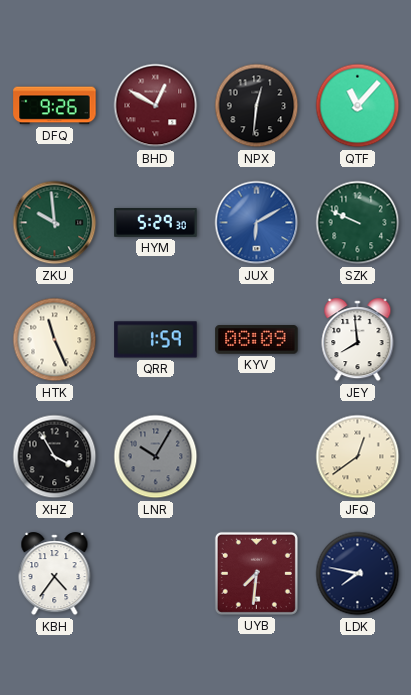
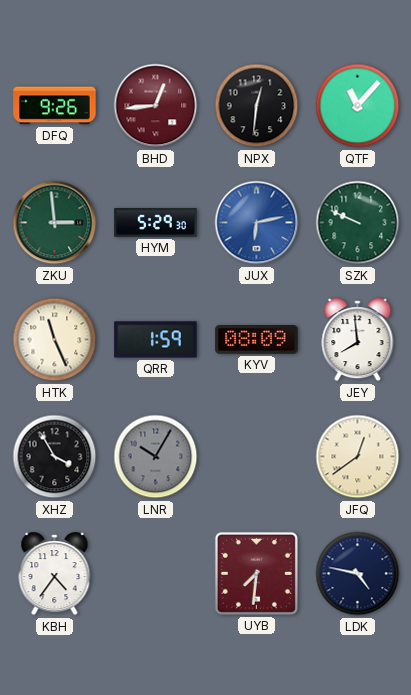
BHD: 12:50 -> 12:44
ZKU: 9:59 -> 2:59
JUX: 6:10 -> 6:13
LDK: 7:47 -> 4:47
